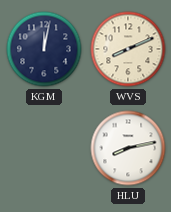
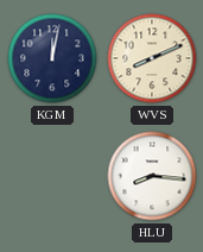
HLU: 8:13 -> 8:16
